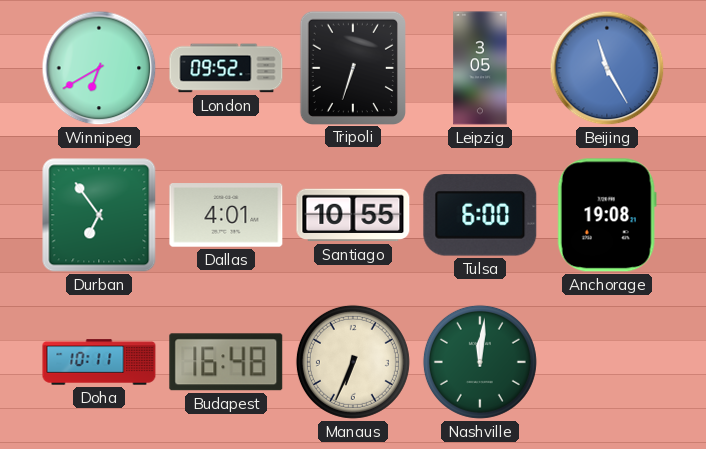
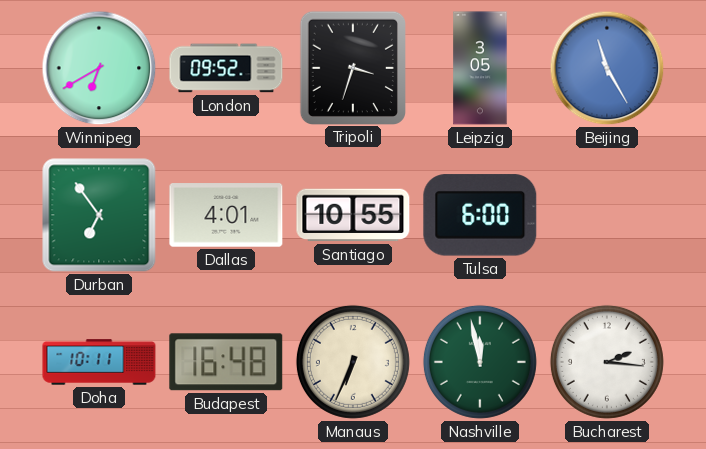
Tripoli: 6:33 -> 3:33
Anchorage: 19:08 -> none
Nashville: 12:01 -> 11:58
Bucharest: none -> 2:16
